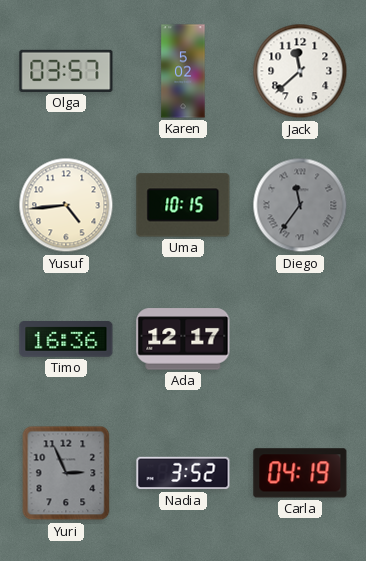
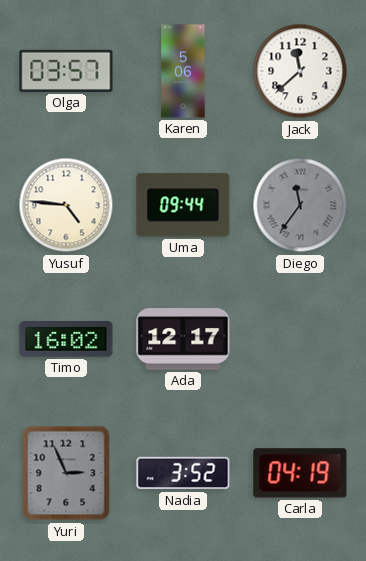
Karen: 5:02 -> 5:06
Yusuf: 4:44 -> 4:46
Uma: 10:15 -> 09:44
Timo: 16:36 -> 16:02
